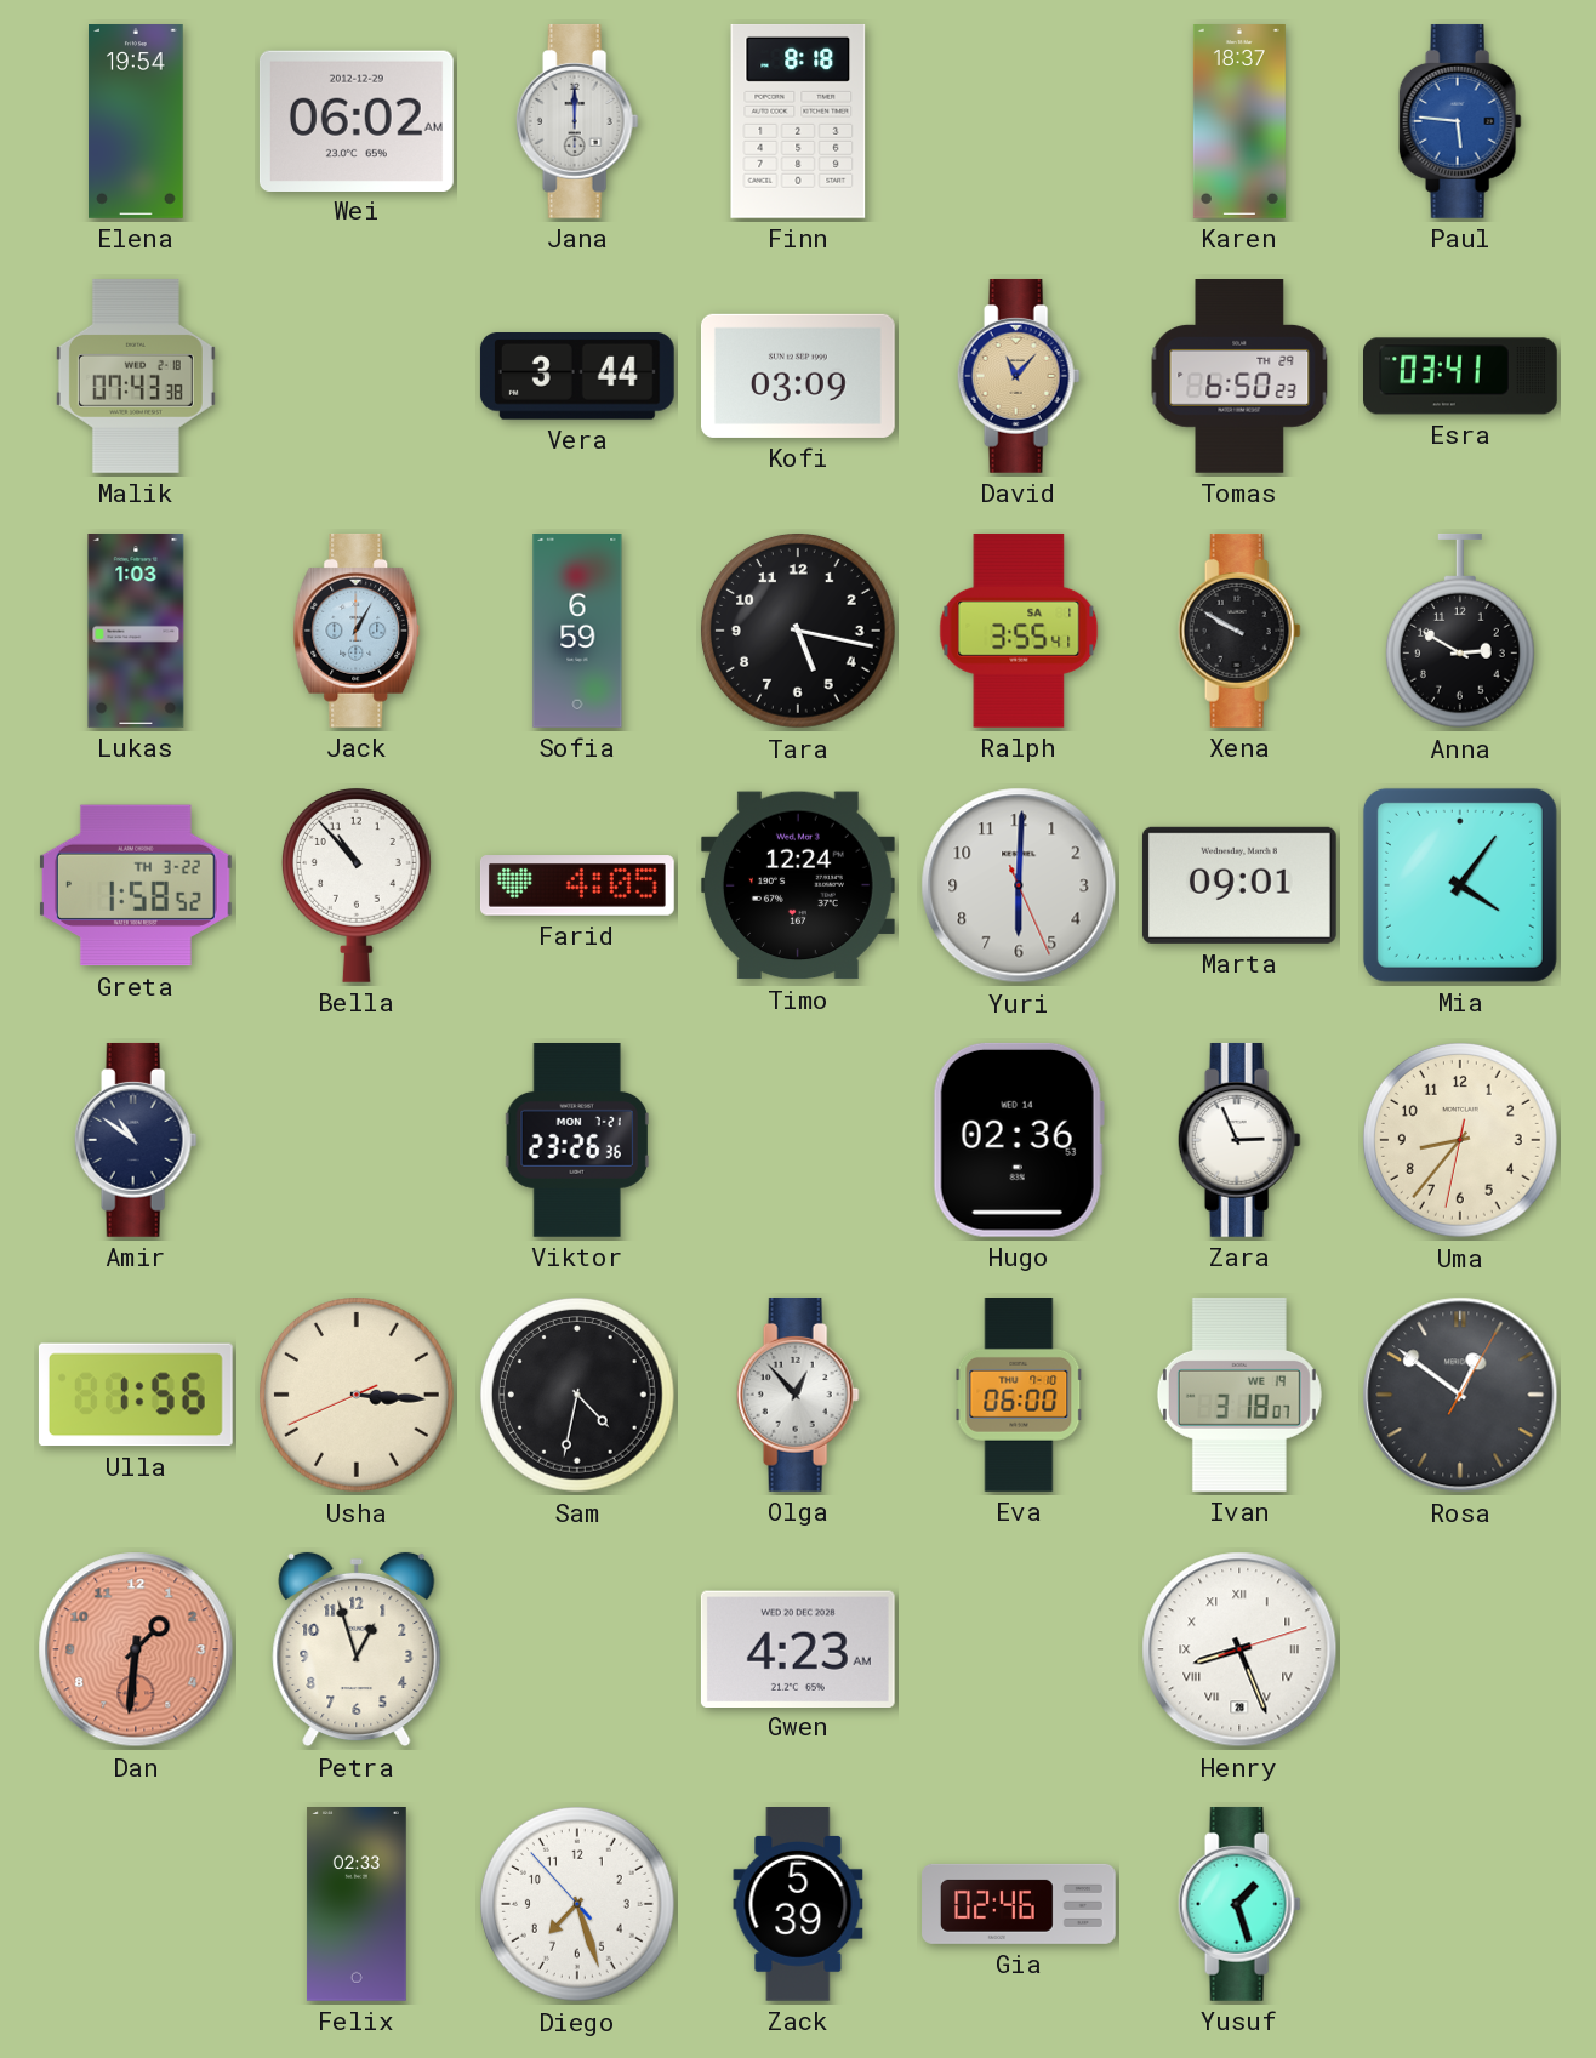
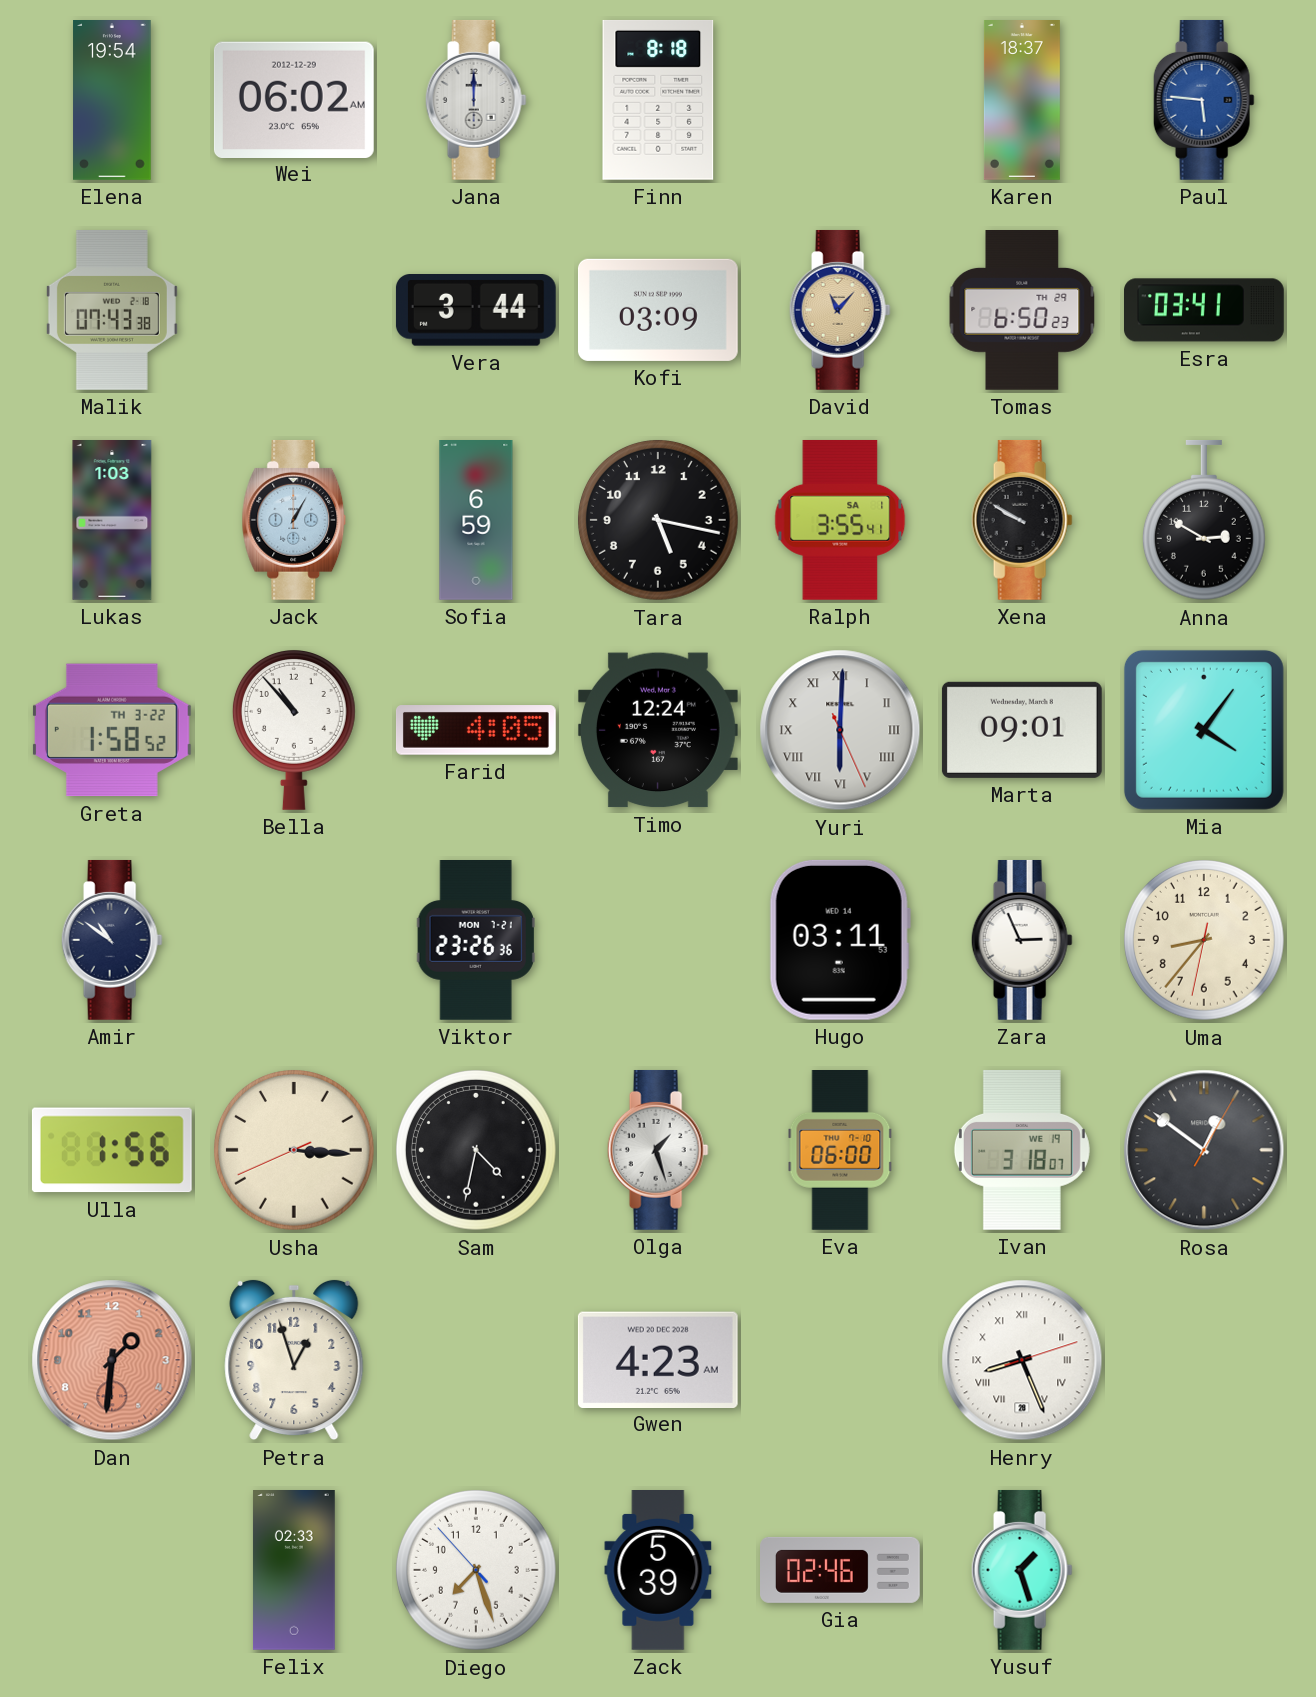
Yuri numerals: Arabic -> Roman
Hugo: 02:36 -> 03:11
Olga: 12:53 -> 1:27
